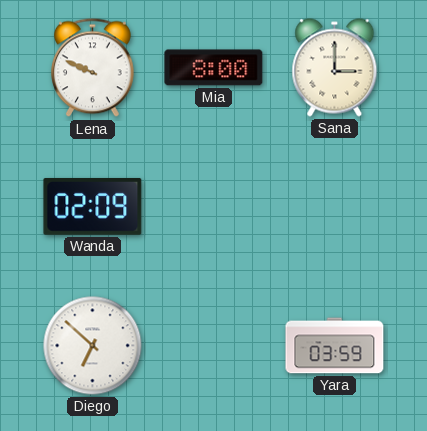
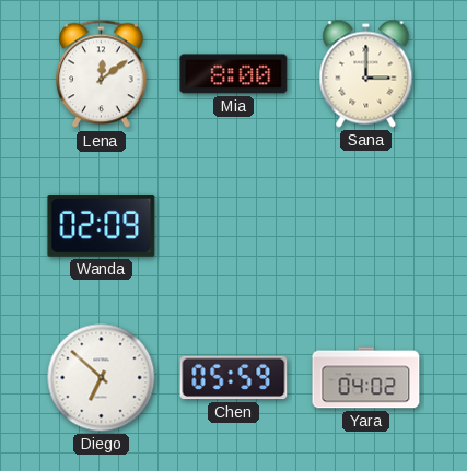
Lena: 9:49 -> 12:09
Chen: none -> 05:59
Yara: 03:59 -> 04:02
